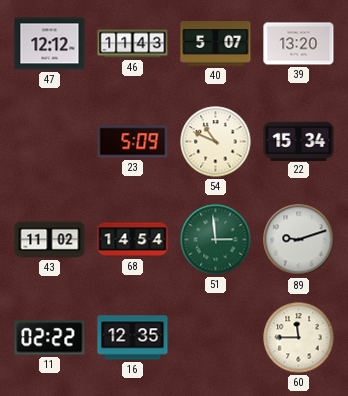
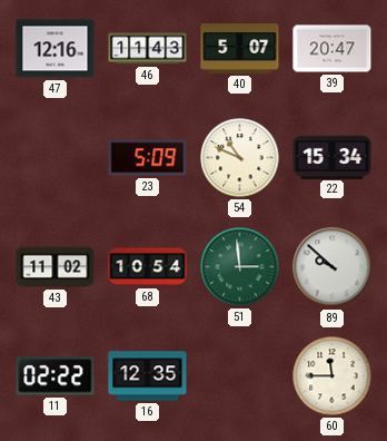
47: 12:12 -> 12:16
39: 13:20 -> 20:47
68: 14:54 -> 10:54
89: 9:12 -> 9:52
